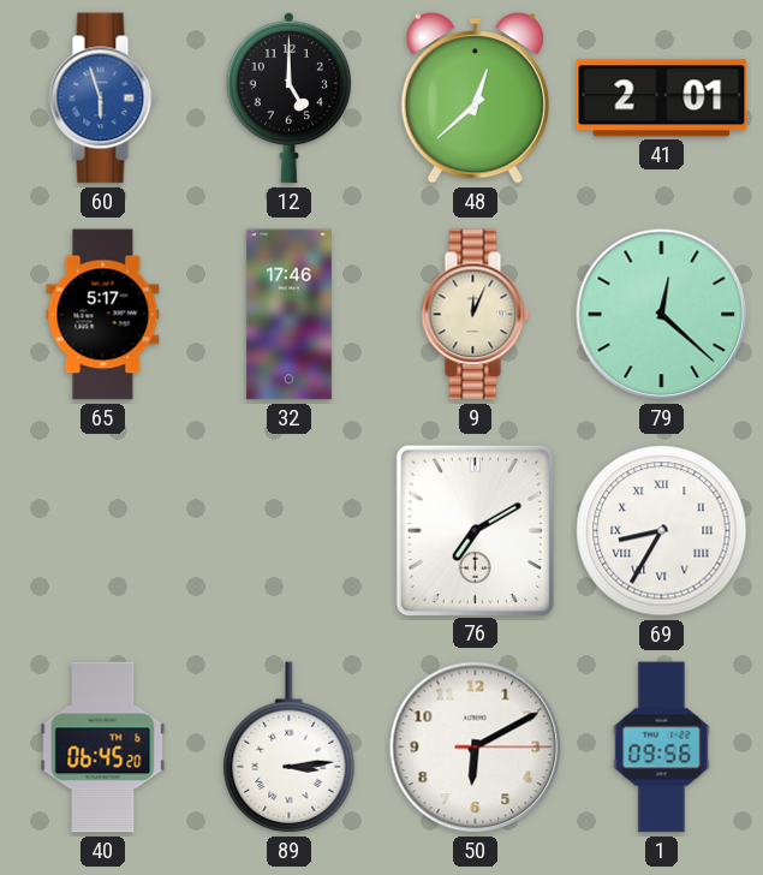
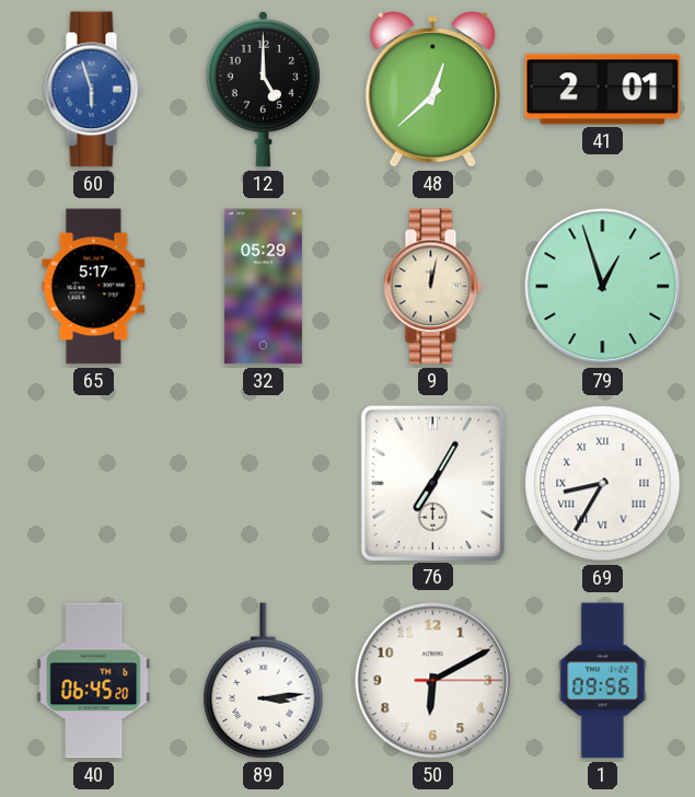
32: 17:46 -> 05:29
9: 12:04 -> 12:02
79: 12:22 -> 12:57
76: 7:10 -> 7:05
